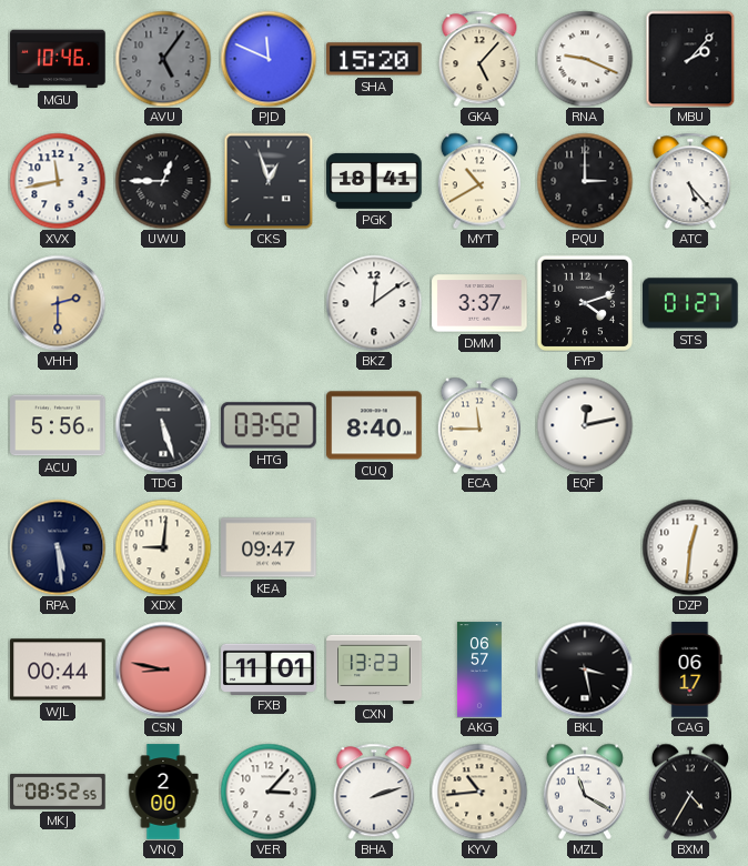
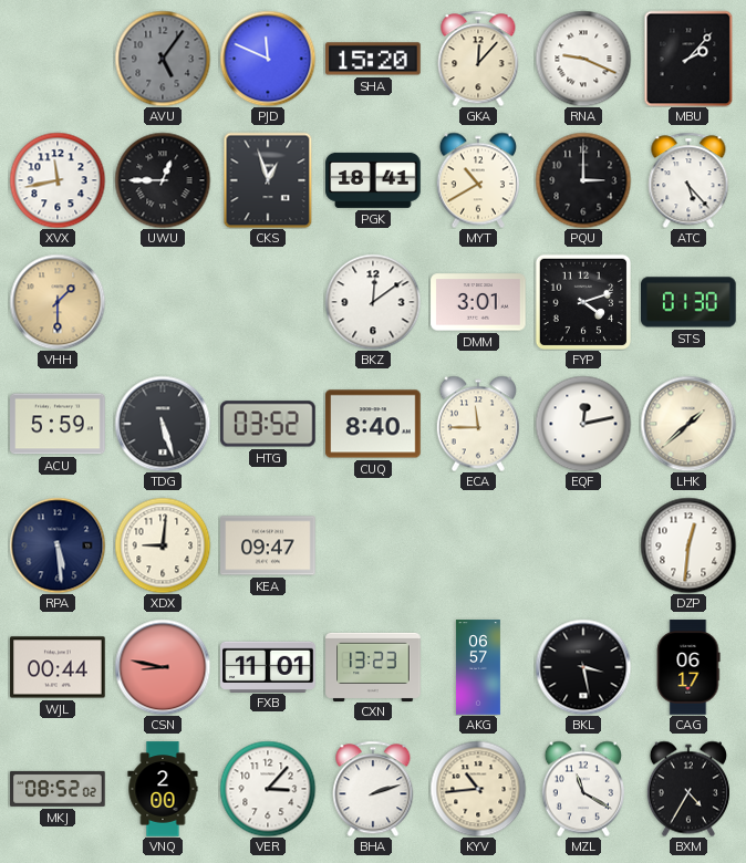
MGU: 10:46 -> none
GKA: 5:07 -> 12:07
VHH: 2:30 -> 1:30
DMM: 3:37 -> 3:01
STS: 01:27 -> 01:30
ACU: 5:56 -> 5:59
LHK: none -> 1:38
MKJ: 08:52:55 -> 08:52:02
